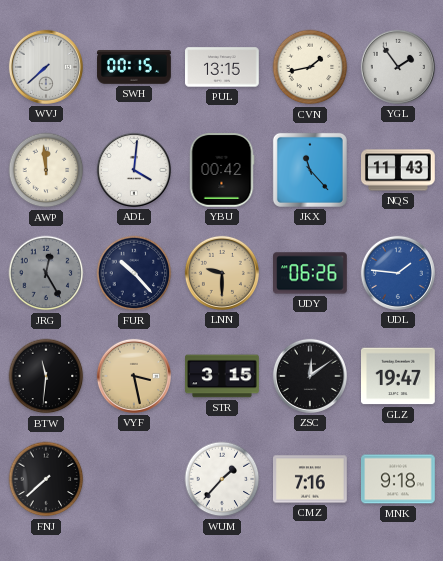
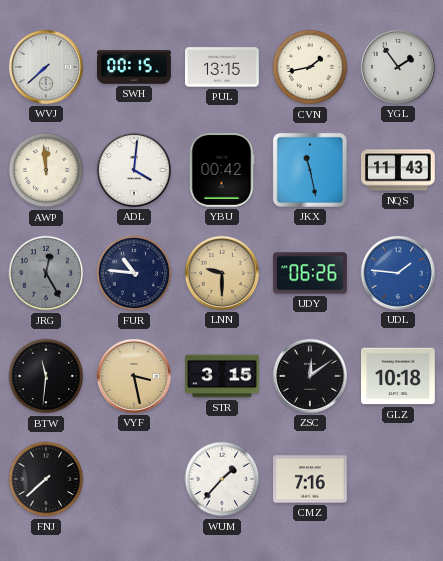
JKX: 11:23 -> 11:28
FUR: 10:23 -> 10:46
GLZ: 19:47 -> 10:18
MNK: 9:18 -> none
